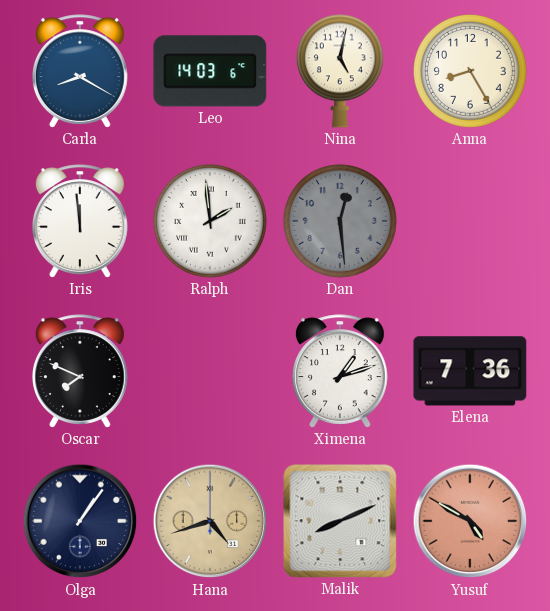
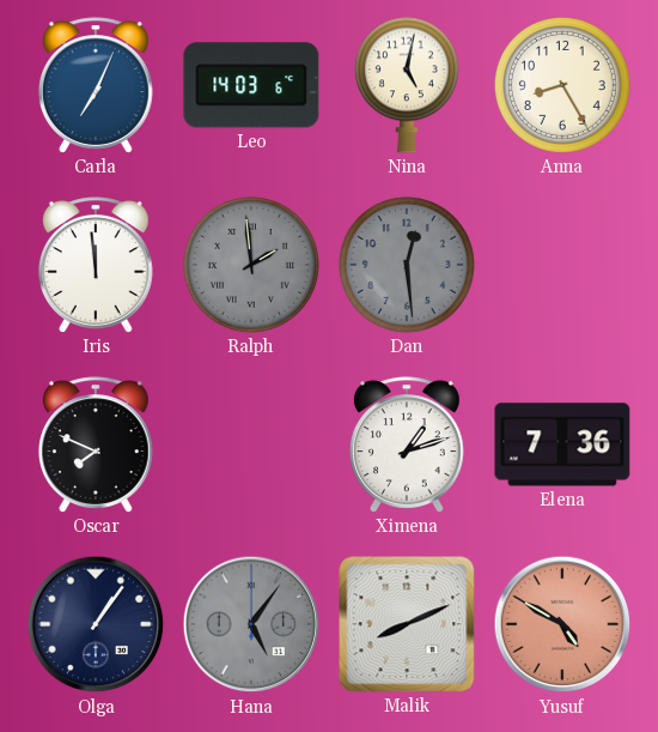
Carla: 8:20 -> 7:04
Ralph dial: white -> grey
Hana: 4:42 -> 5:06
Hana dial: champagne -> grey
